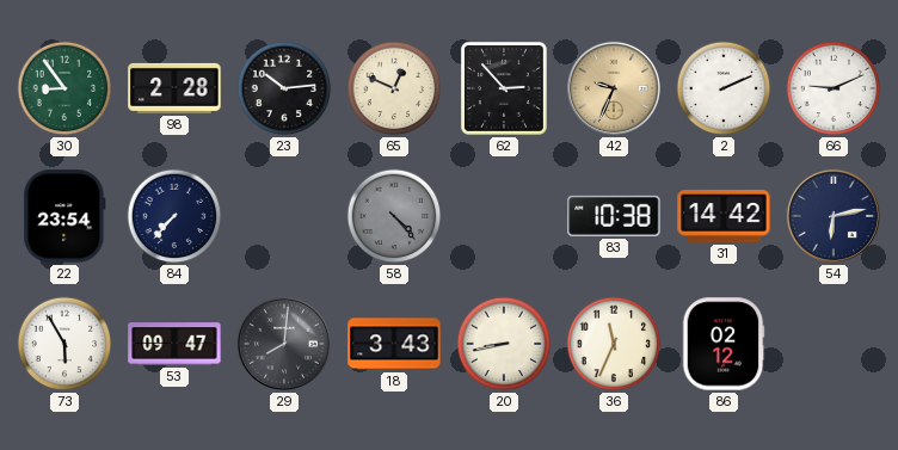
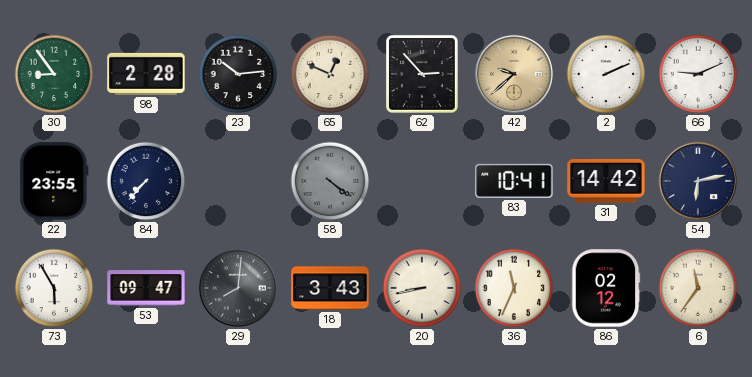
42: 9:34 -> 9:38
22: 23:54 -> 23:55
58: 4:23 -> 4:21
83: 10:38 -> 10:41
6: none -> 11:36
